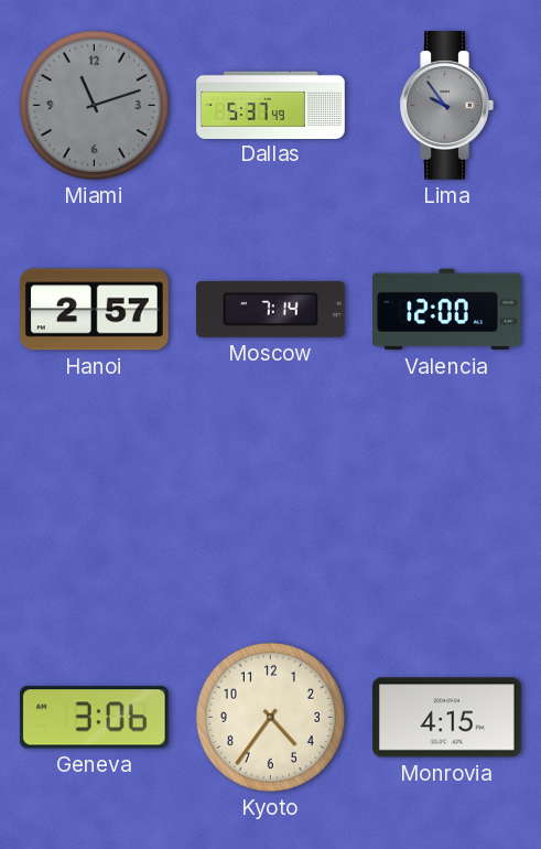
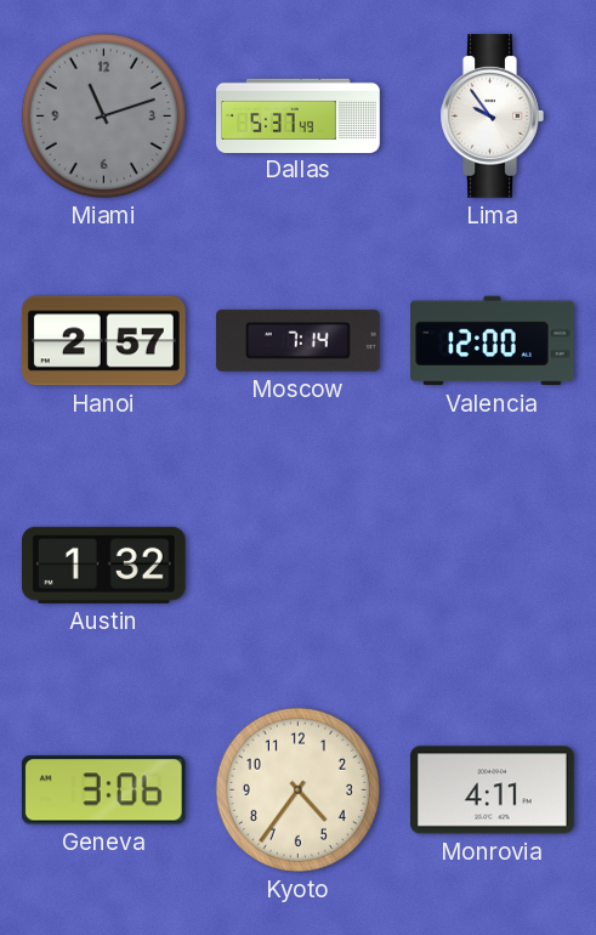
Lima dial: grey -> white
Austin: none -> 1:32
Monrovia: 4:15 -> 4:11
